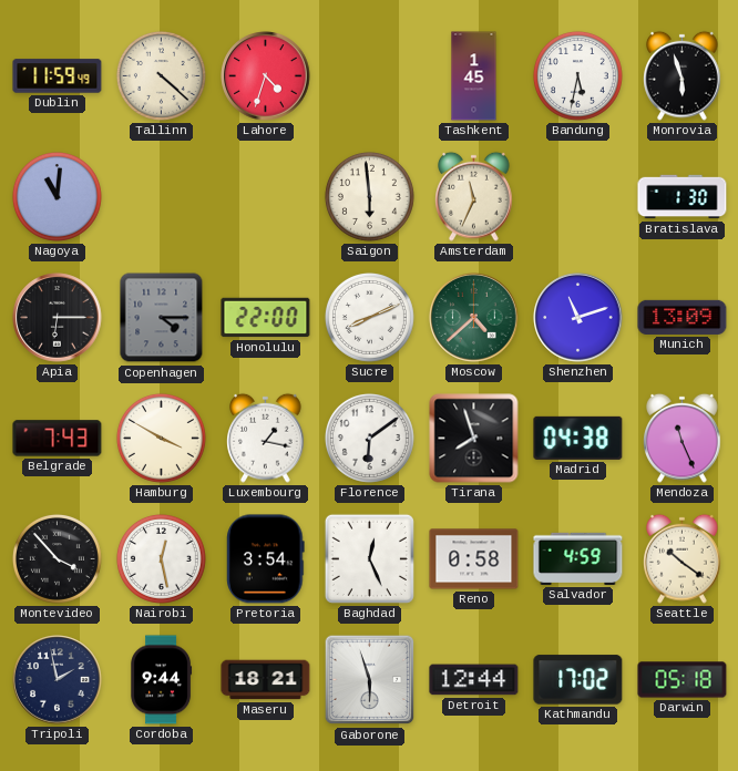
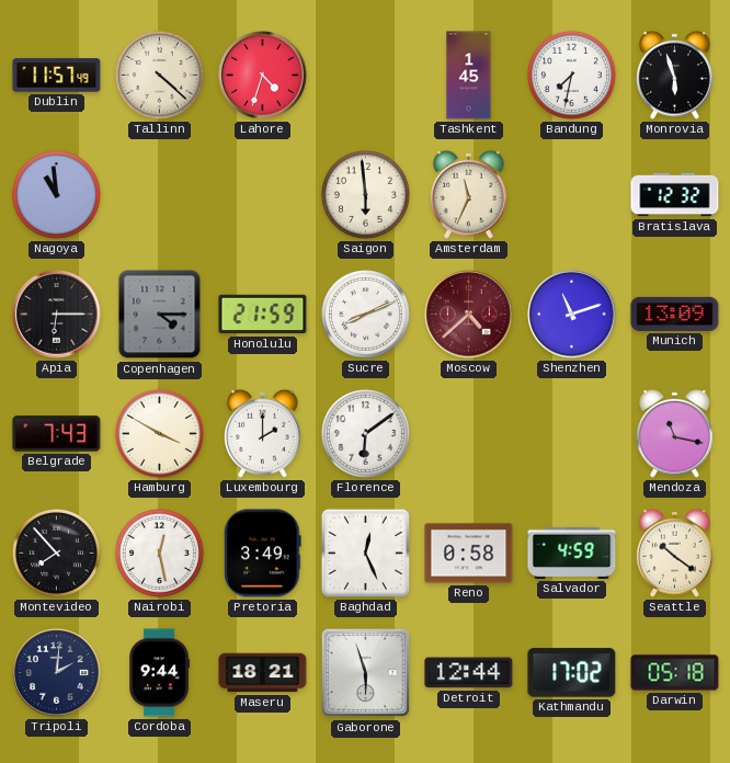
Dublin: 11:59 -> 11:57
Bandung: 5:32 -> 7:32
Nagoya: 11:01 -> 10:59
Bratislava: 1:30 -> 12:32
Honolulu: 22:00 -> 21:59
Moscow dial: green -> burgundy
Luxembourg: 1:17 -> 2:00
Tirana: 7:57 -> none
Madrid: 04:38 -> none
Mendoza: 11:26 -> 11:17
Montevideo: 3:53 -> 7:53
Pretoria: 3:54 -> 3:49
Tripoli: 1:58 -> 2:01
